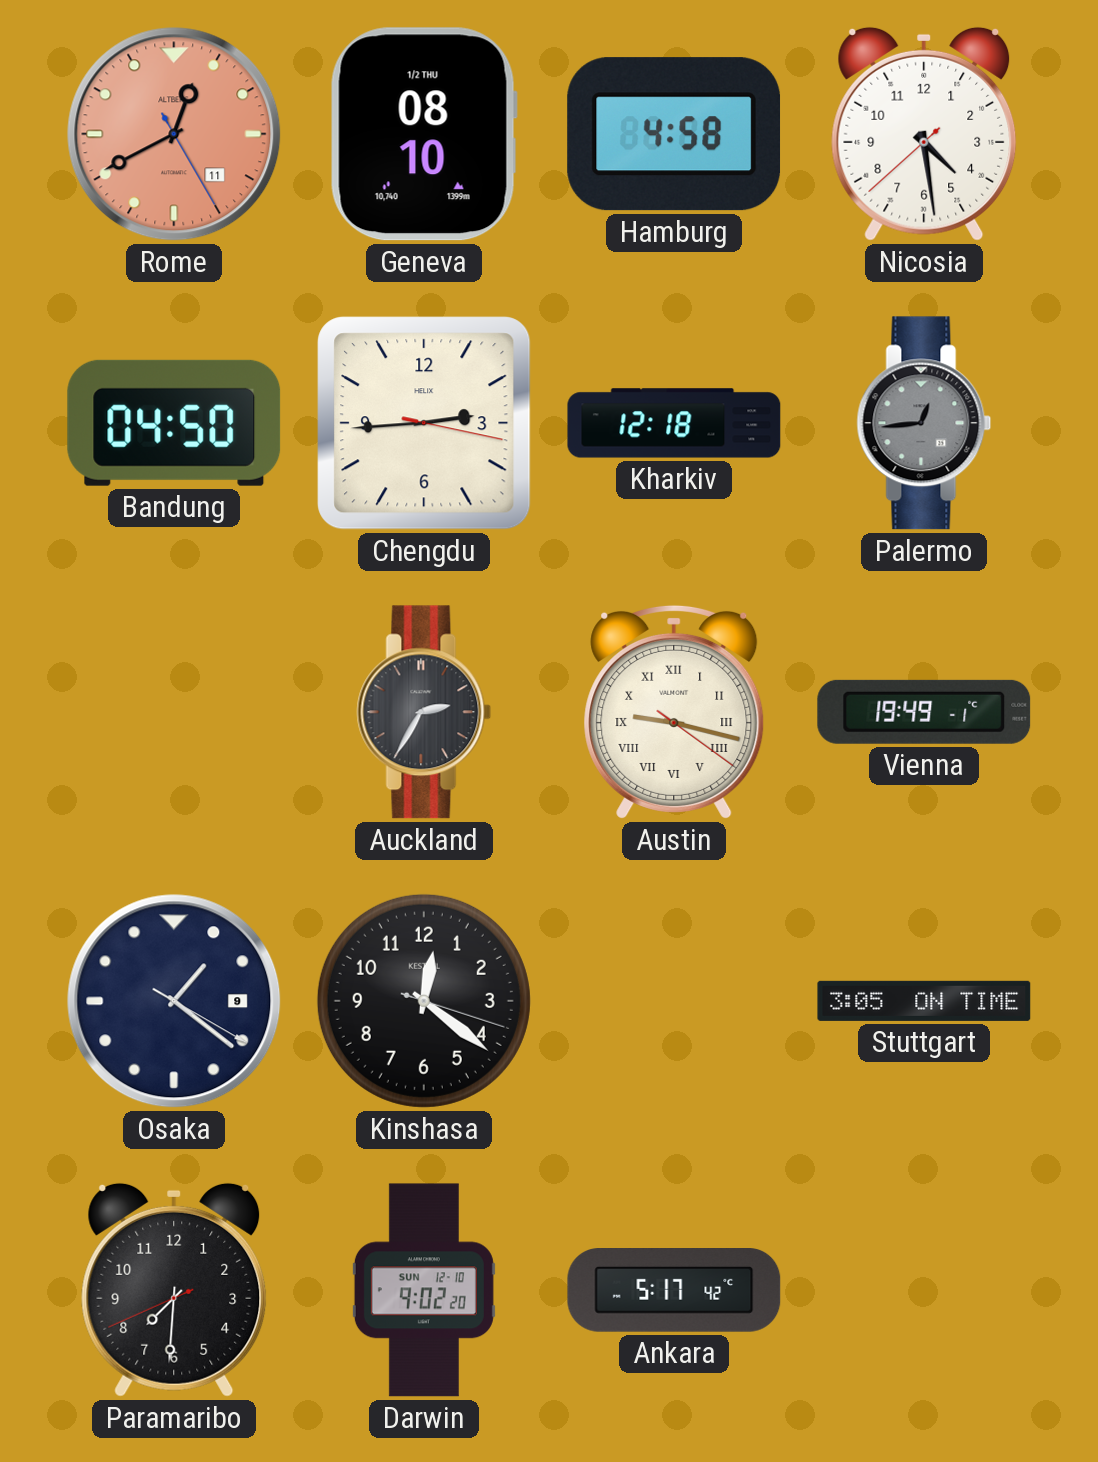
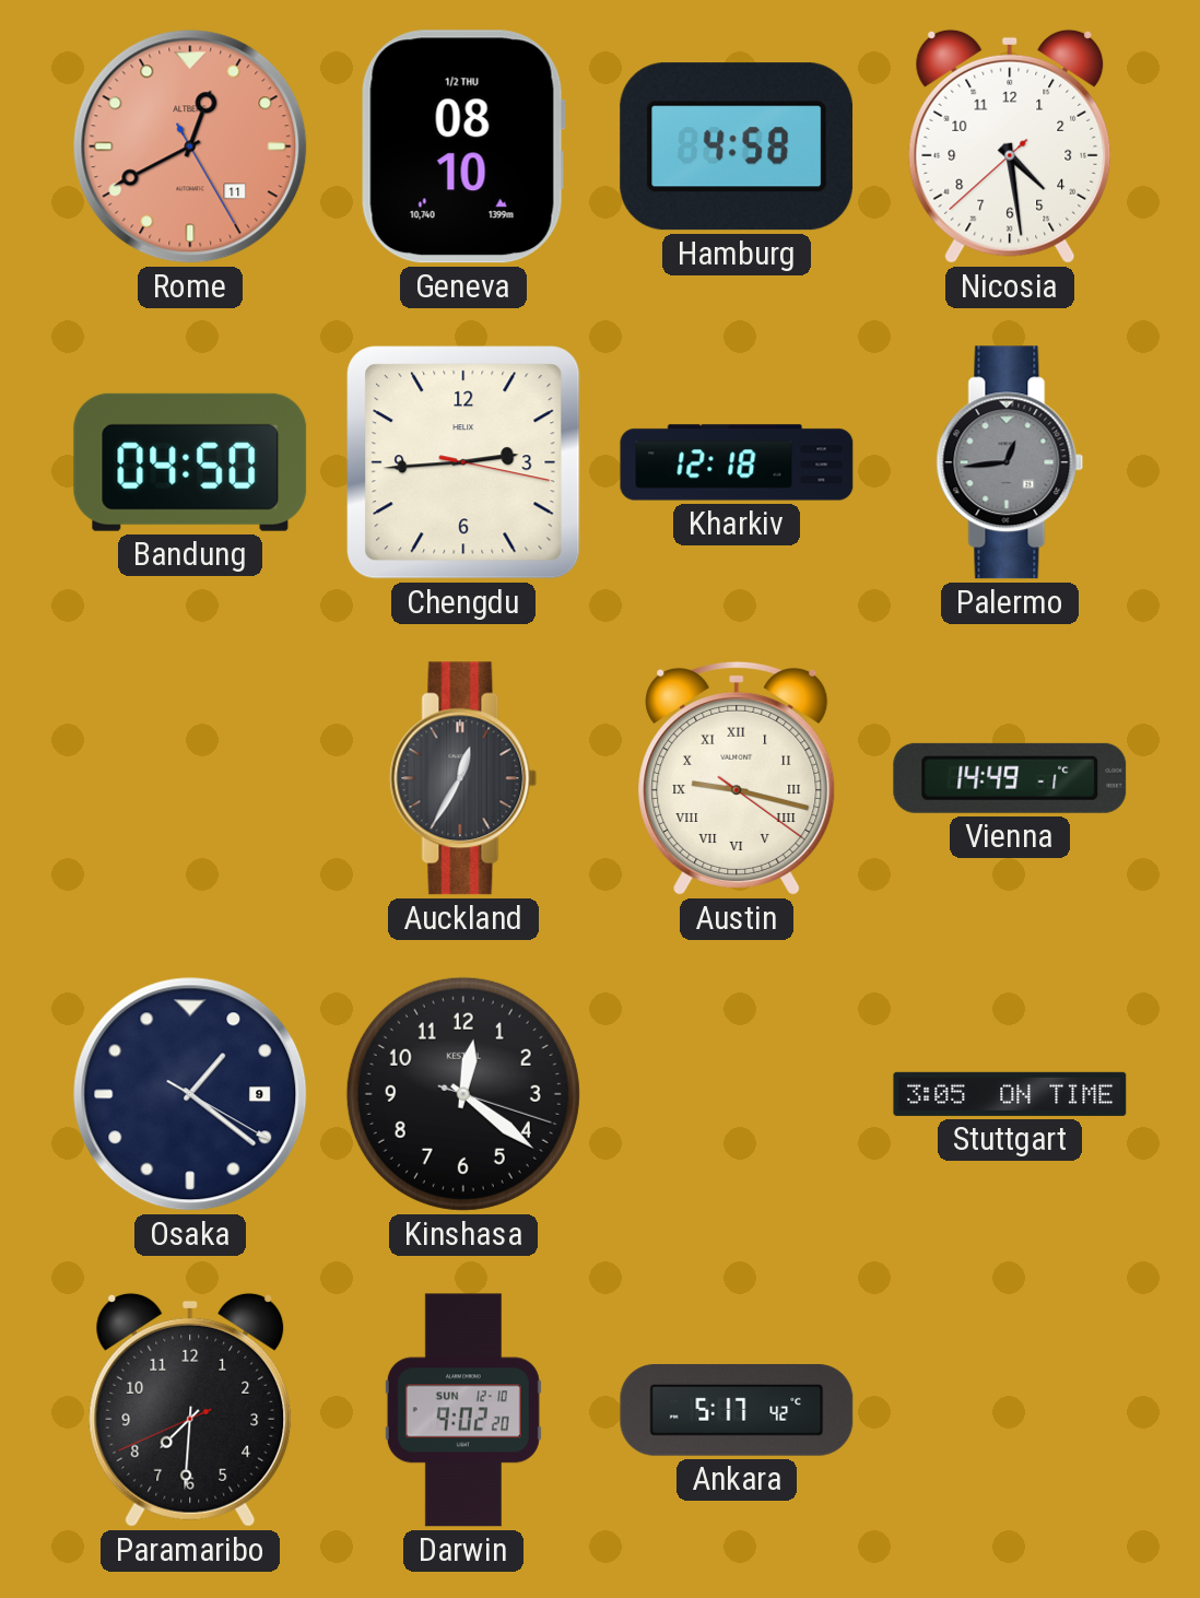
Auckland: 2:35 -> 12:35
Vienna: 19:49 -> 14:49
